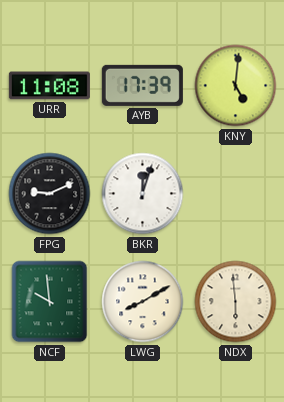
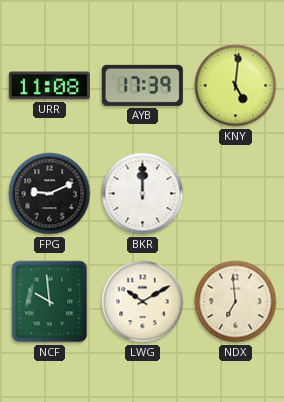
BKR: 12:03 -> 12:00
LWG: 8:10 -> 10:10
NDX: 5:59 -> 6:59
